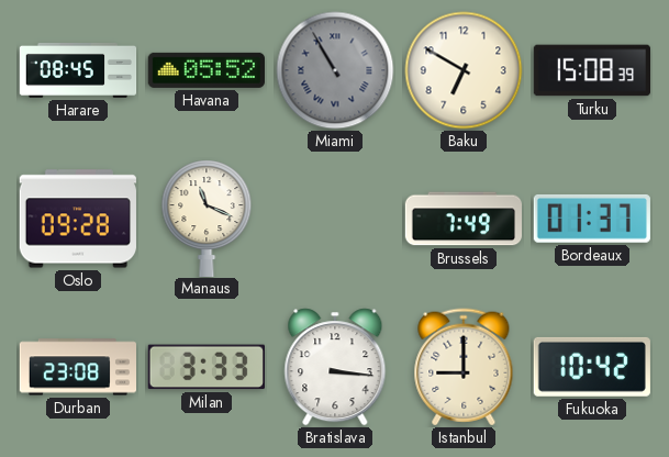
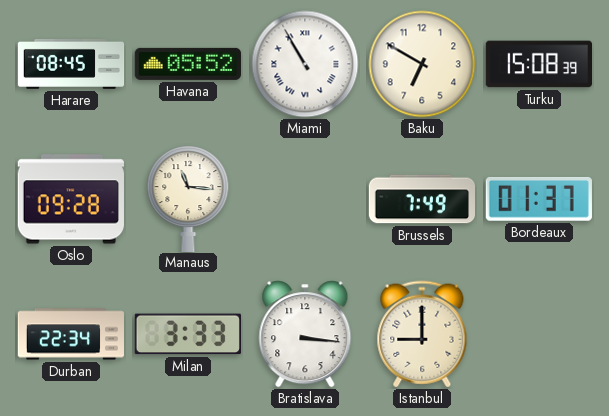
Miami dial: grey -> white
Manaus: 11:19 -> 11:16
Durban: 23:08 -> 22:34
Fukuoka: 10:42 -> none
